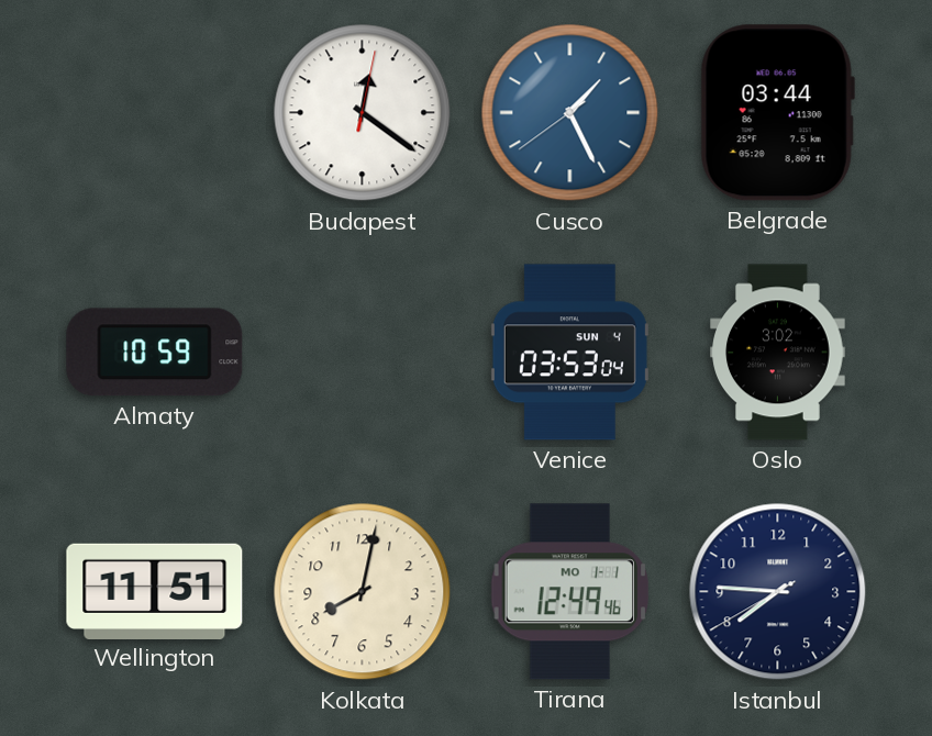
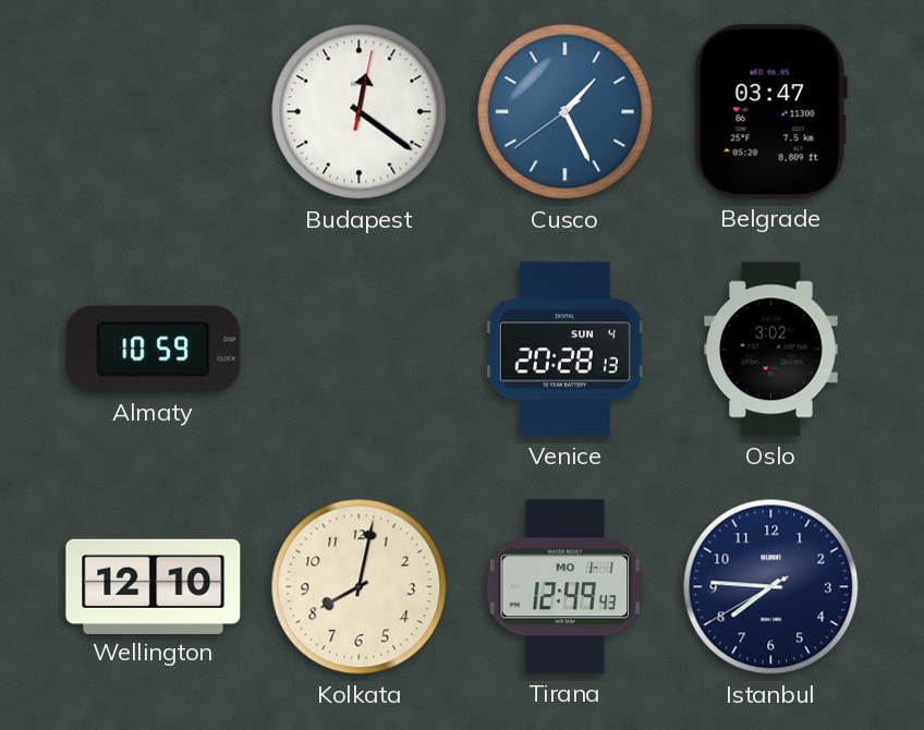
Belgrade: 03:44 -> 03:47
Venice: 03:53 -> 20:28
Wellington: 11:51 -> 12:10
Tirana: 12:49:46 -> 12:49:43
